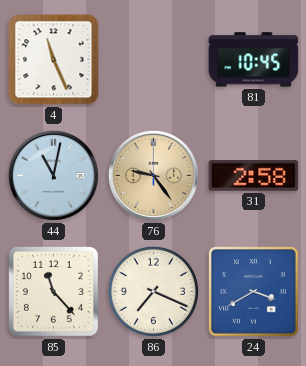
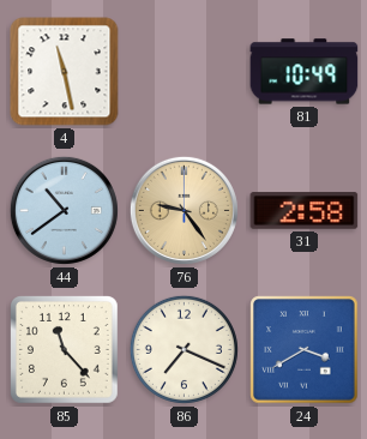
4: 11:26 -> 11:28
81: 10:45 -> 10:49
44: 11:02 -> 10:39
